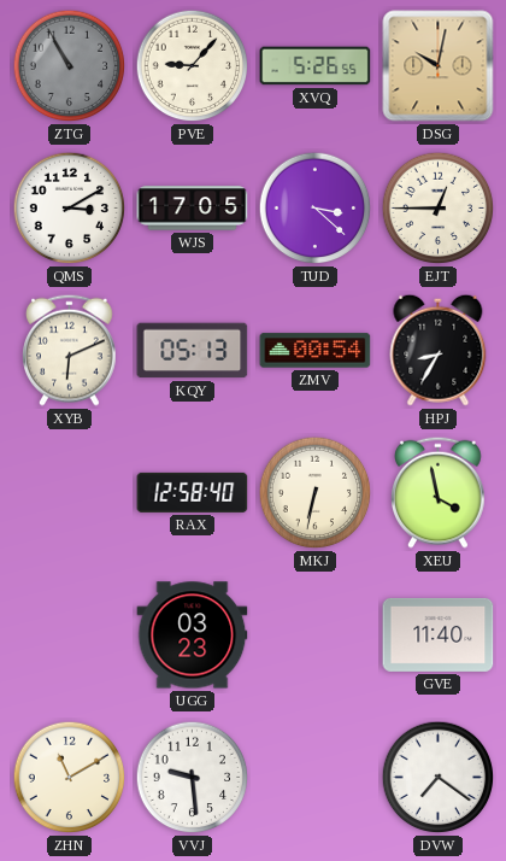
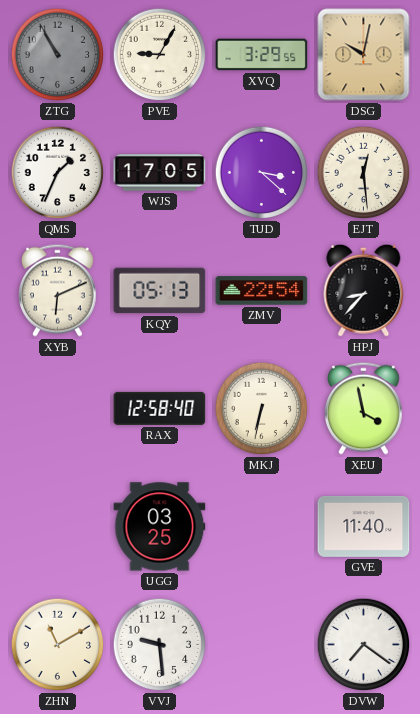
PVE: 9:07 -> 9:05
XVQ: 5:26 -> 3:29
QMS: 3:10 -> 1:34
EJT: 12:45 -> 12:29
ZMV: 00:54 -> 22:54
HPJ: 8:35 -> 8:37
UGG: 03:23 -> 03:25
